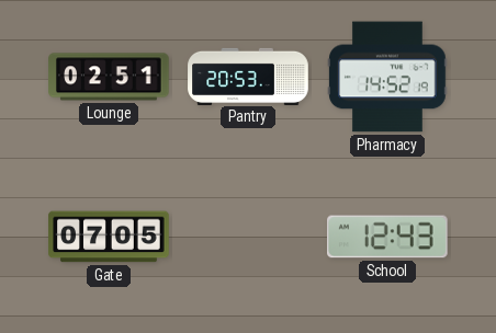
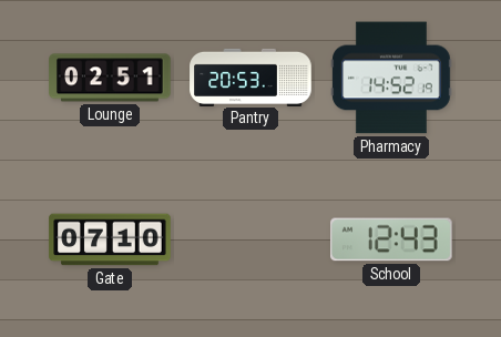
Gate: 07:05 -> 07:10
